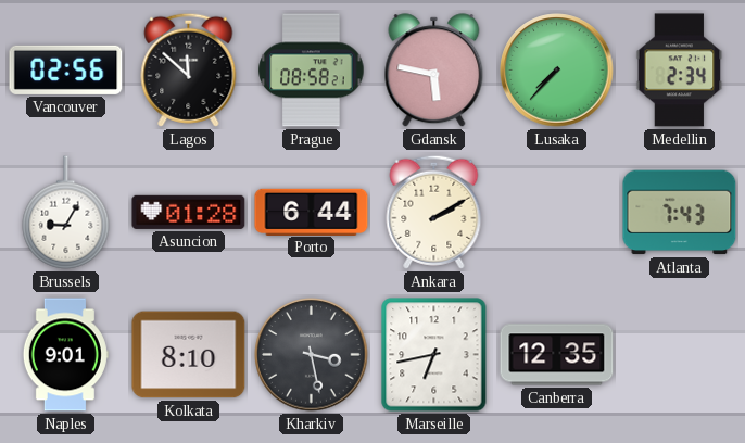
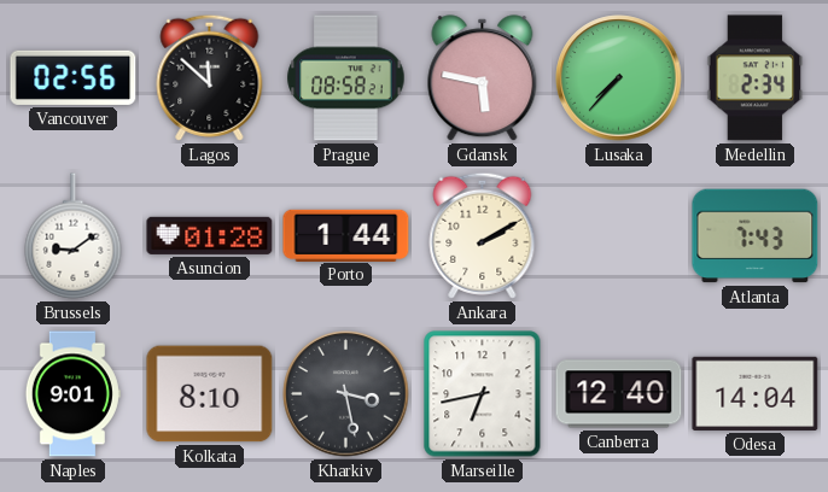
Brussels: 9:05 -> 9:09
Porto: 6:44 -> 1:44
Canberra: 12:35 -> 12:40
Odesa: none -> 14:04
